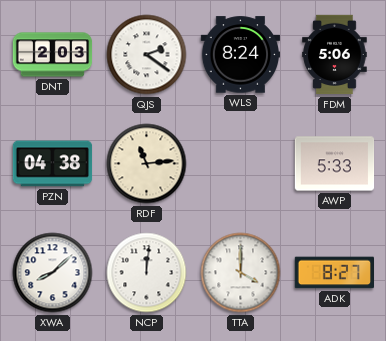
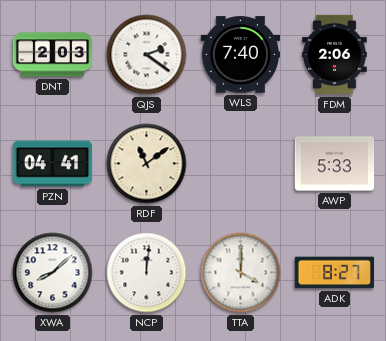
WLS: 8:24 -> 7:40
FDM: 5:06 -> 2:06
PZN: 04:38 -> 04:41
RDF: 11:14 -> 11:09
